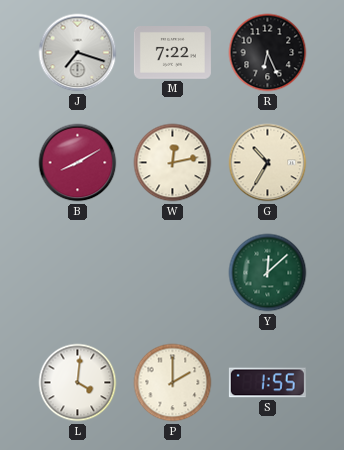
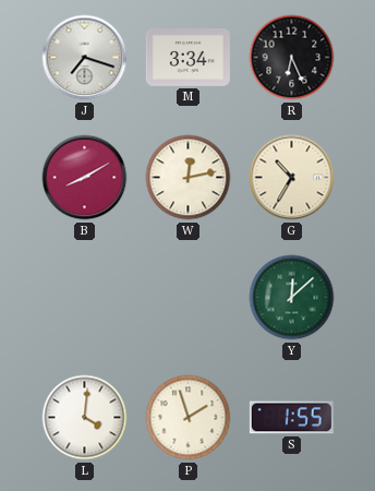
M: 7:22 -> 3:34
P: 2:00 -> 1:57
